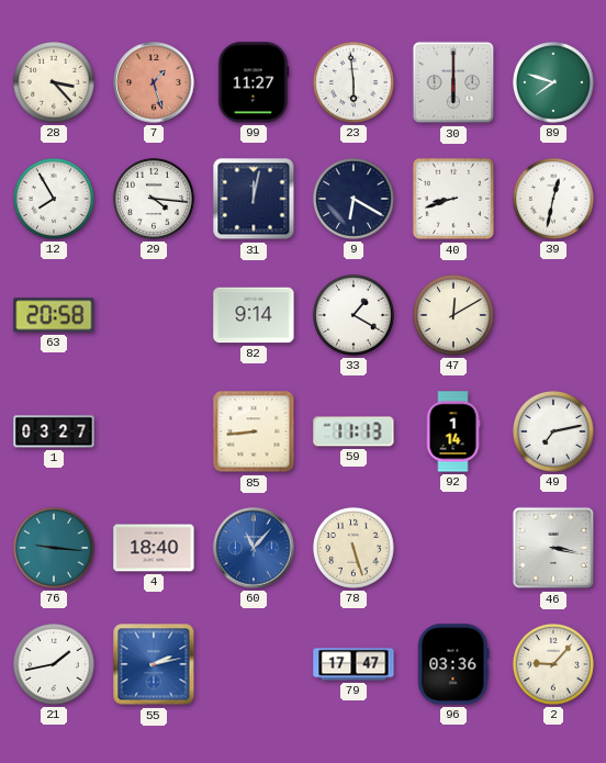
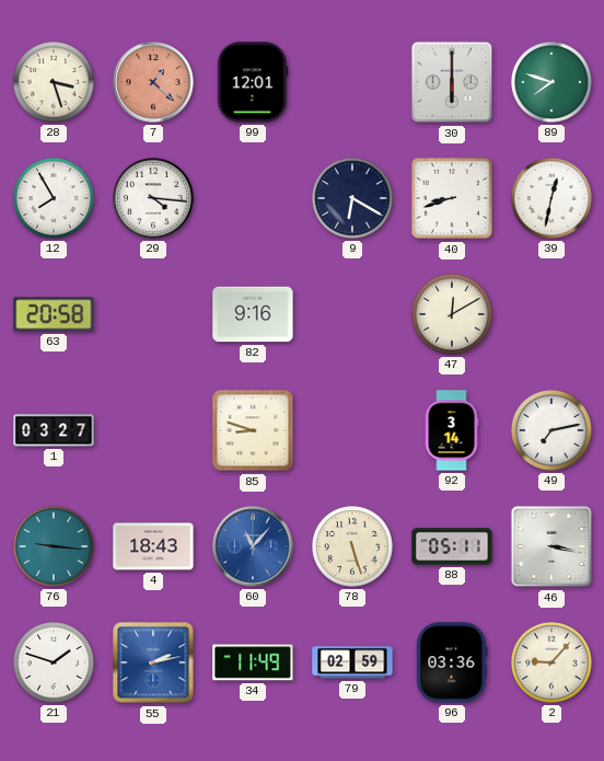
28: 3:23 -> 3:27
7: 1:27 -> 1:22
99: 11:27 -> 12:01
23: 5:59 -> none
31: 12:02 -> none
82: 9:14 -> 9:16
33: 1:20 -> none
85: 8:44 -> 8:48
59: 11:13 -> none
92: 1:14 -> 3:14
4: 18:40 -> 18:43
88: none -> 05:11
21: 1:43 -> 1:48
34: none -> 11:49
79: 17:47 -> 02:59
